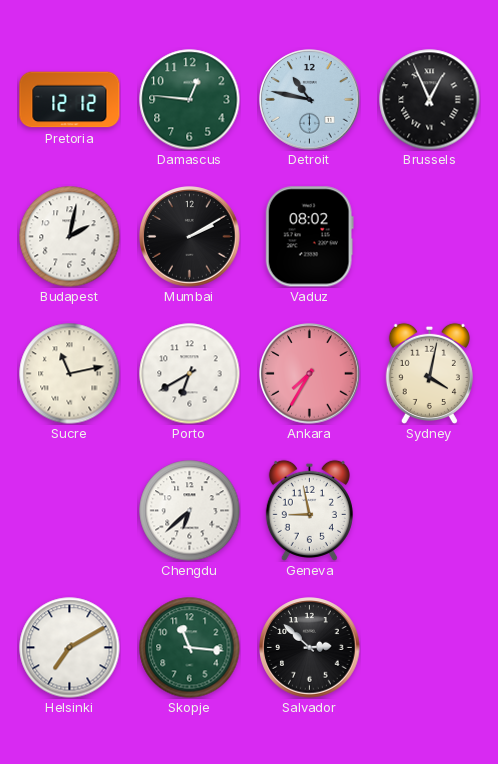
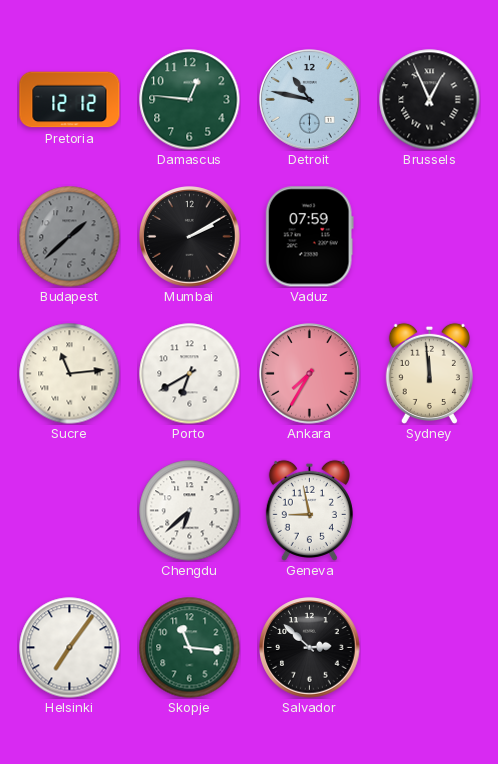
Budapest: 2:02 -> 1:38
Budapest dial: white -> grey
Vaduz: 08:02 -> 07:59
Sucre: 11:13 -> 11:14
Sydney: 4:02 -> 11:59
Helsinki: 7:10 -> 7:06
